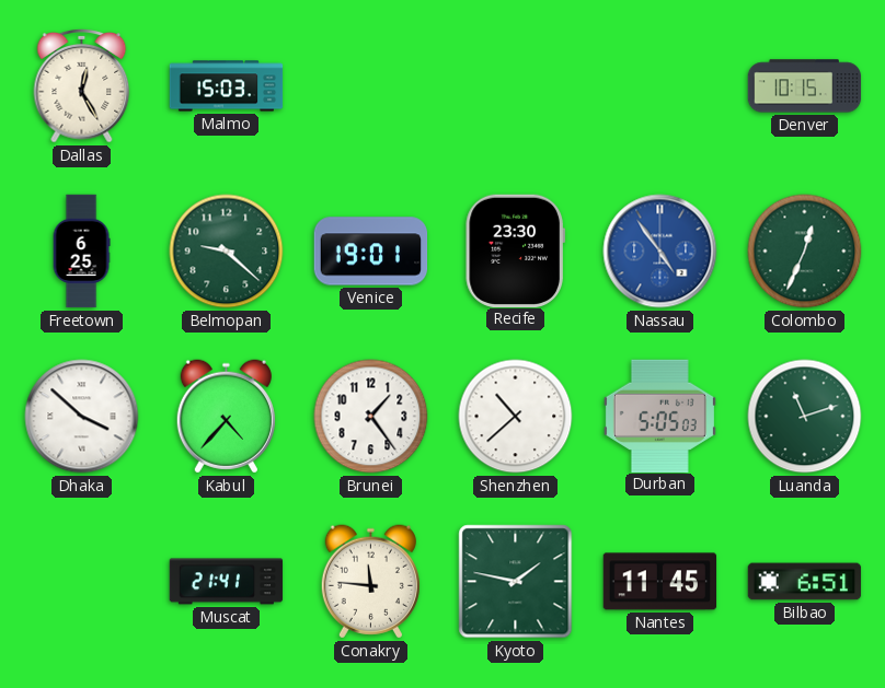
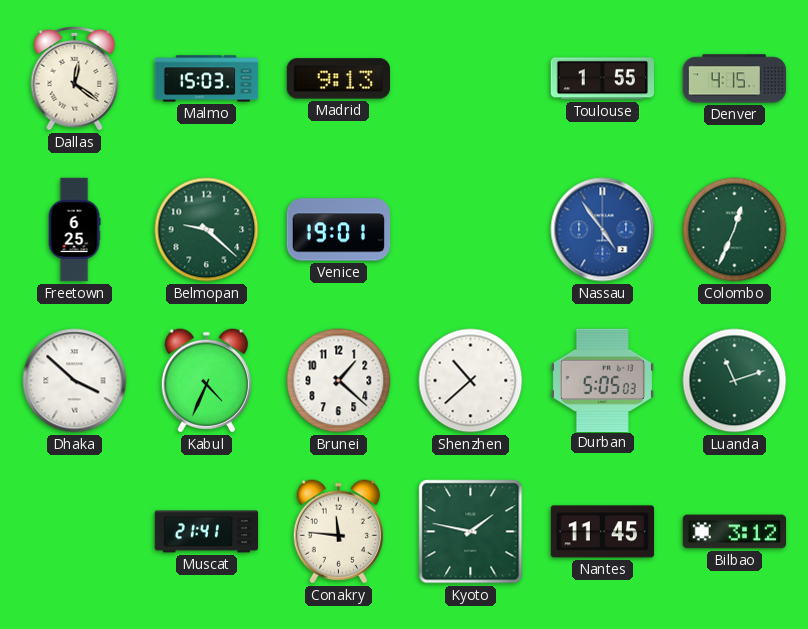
Dallas: 12:25 -> 12:21
Madrid: none -> 9:13
Toulouse: none -> 1:55
Denver: 10:15 -> 4:15
Recife: 23:30 -> none
Kabul: 4:37 -> 4:34
Brunei: 1:24 -> 1:22
Bilbao: 6:51 -> 3:12
